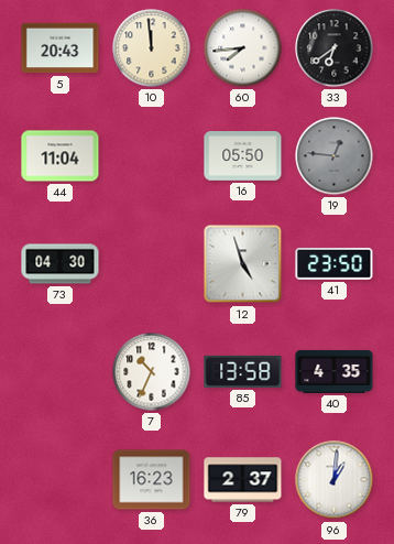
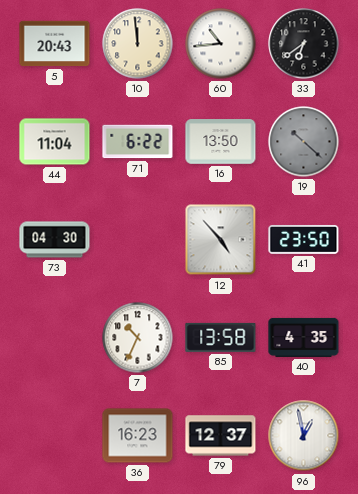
60: 7:44 -> 10:44
71: none -> 6:22
16: 05:50 -> 13:50
19: 12:46 -> 10:22
12: 4:57 -> 4:53
79: 2:37 -> 12:37
96: 1:01 -> 12:58
